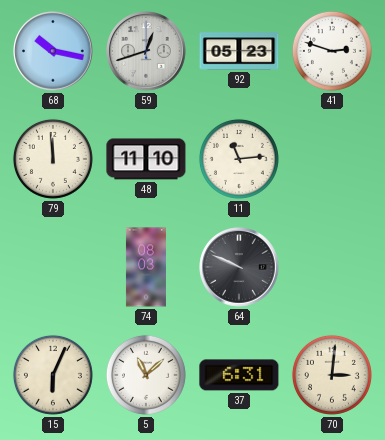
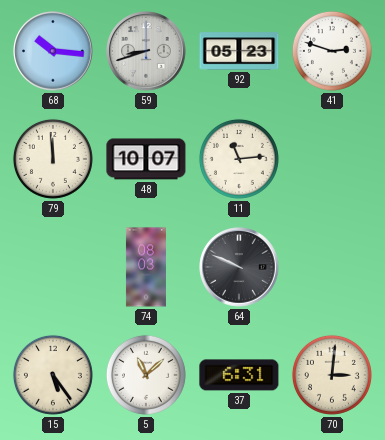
68: 10:17 -> 10:16
59: 12:42 -> 8:42
48: 11:10 -> 10:07
15: 6:04 -> 5:24
